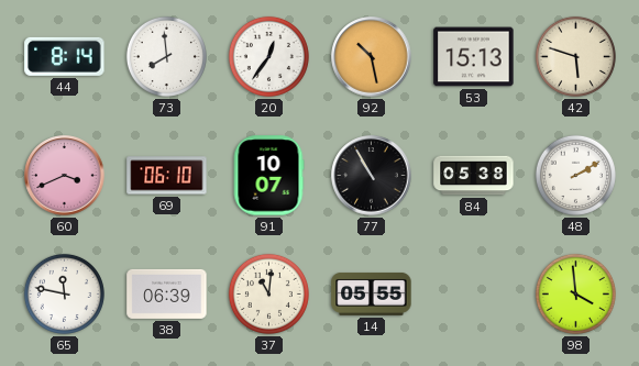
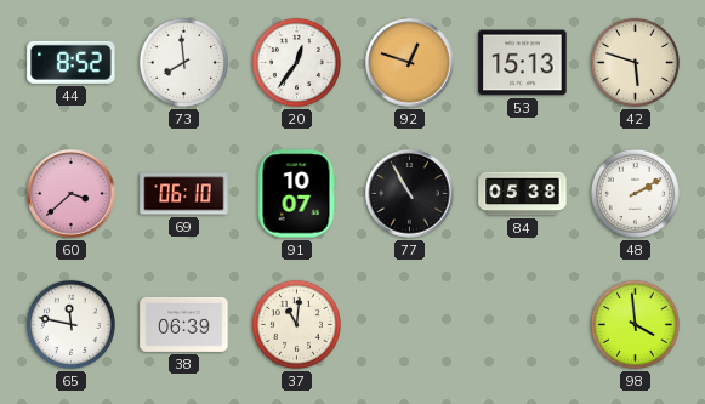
44: 8:14 -> 8:52
92: 10:28 -> 12:48
60: 3:41 -> 3:38
14: 05:55 -> none
